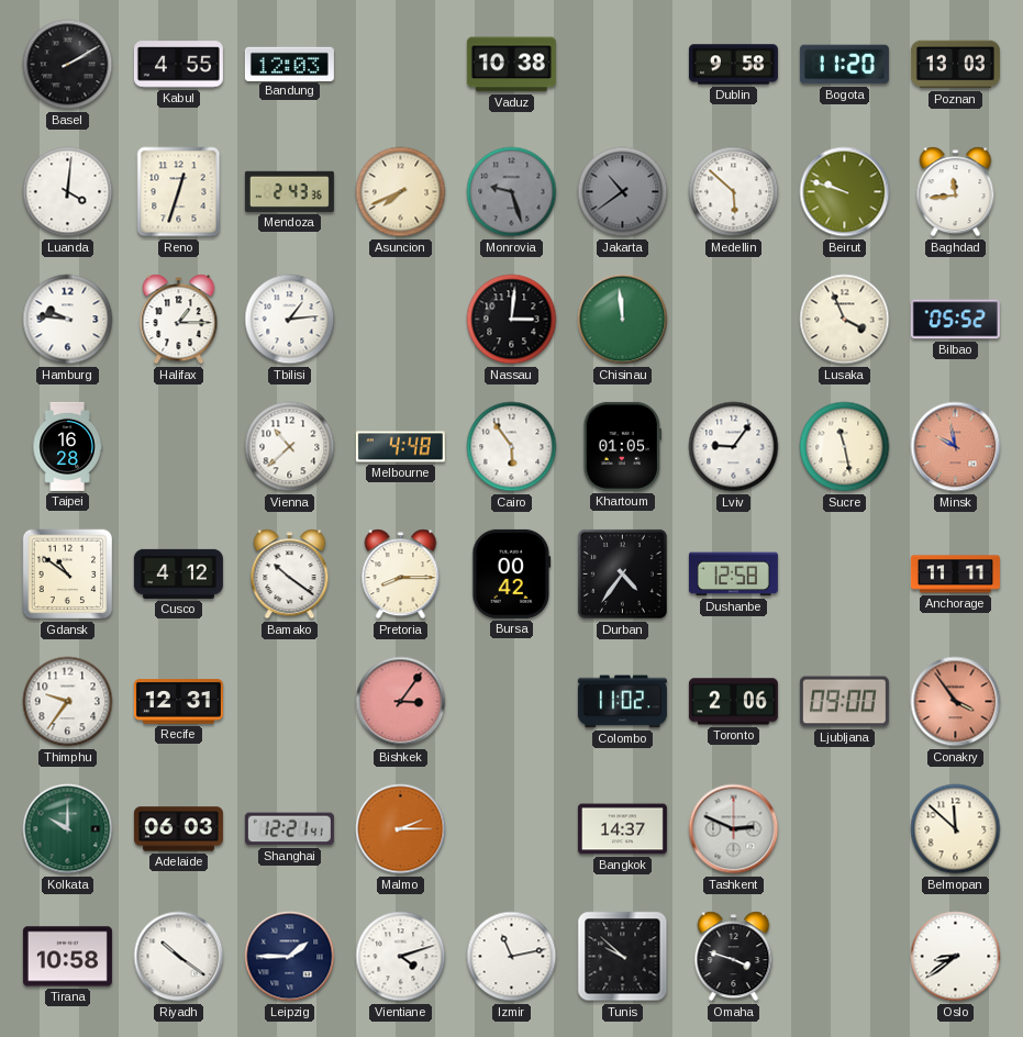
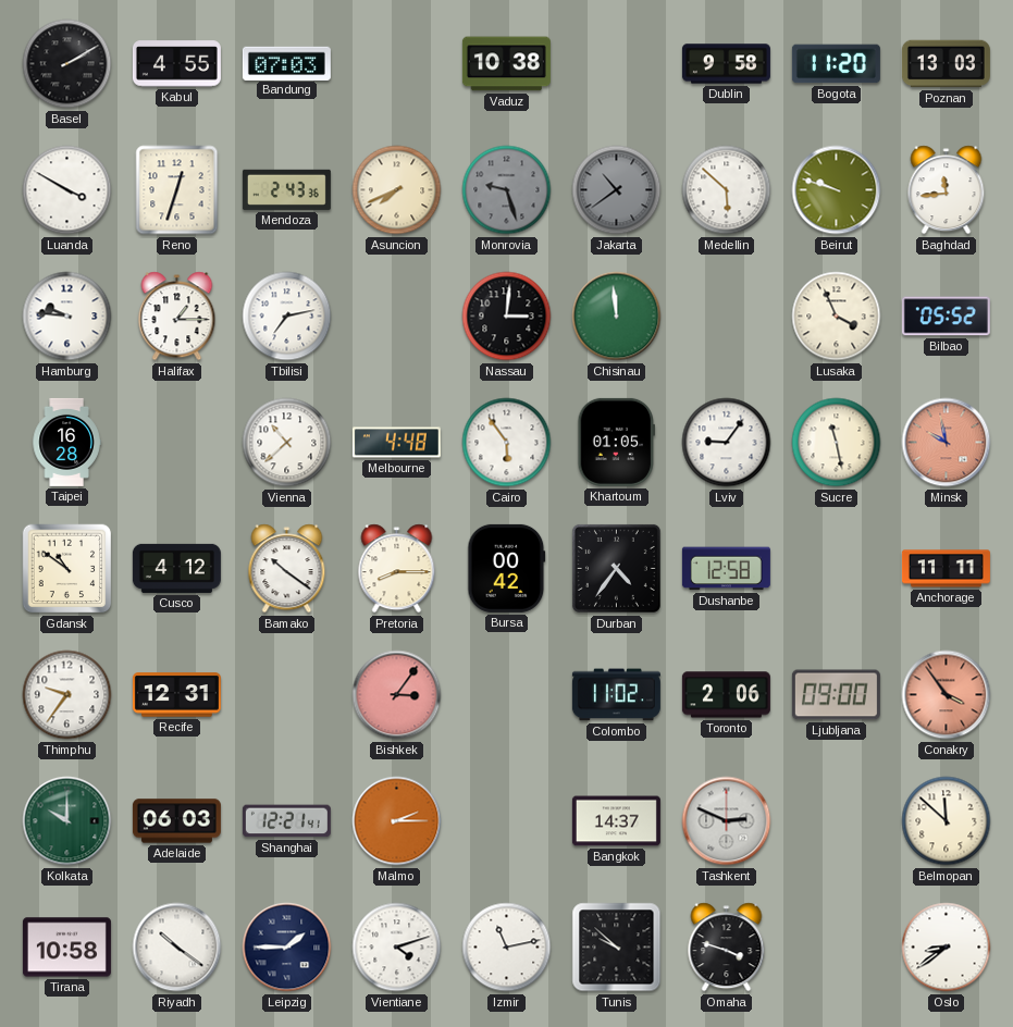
Bandung: 12:03 -> 07:03
Luanda: 4:01 -> 3:50
Tbilisi: 1:14 -> 7:13
